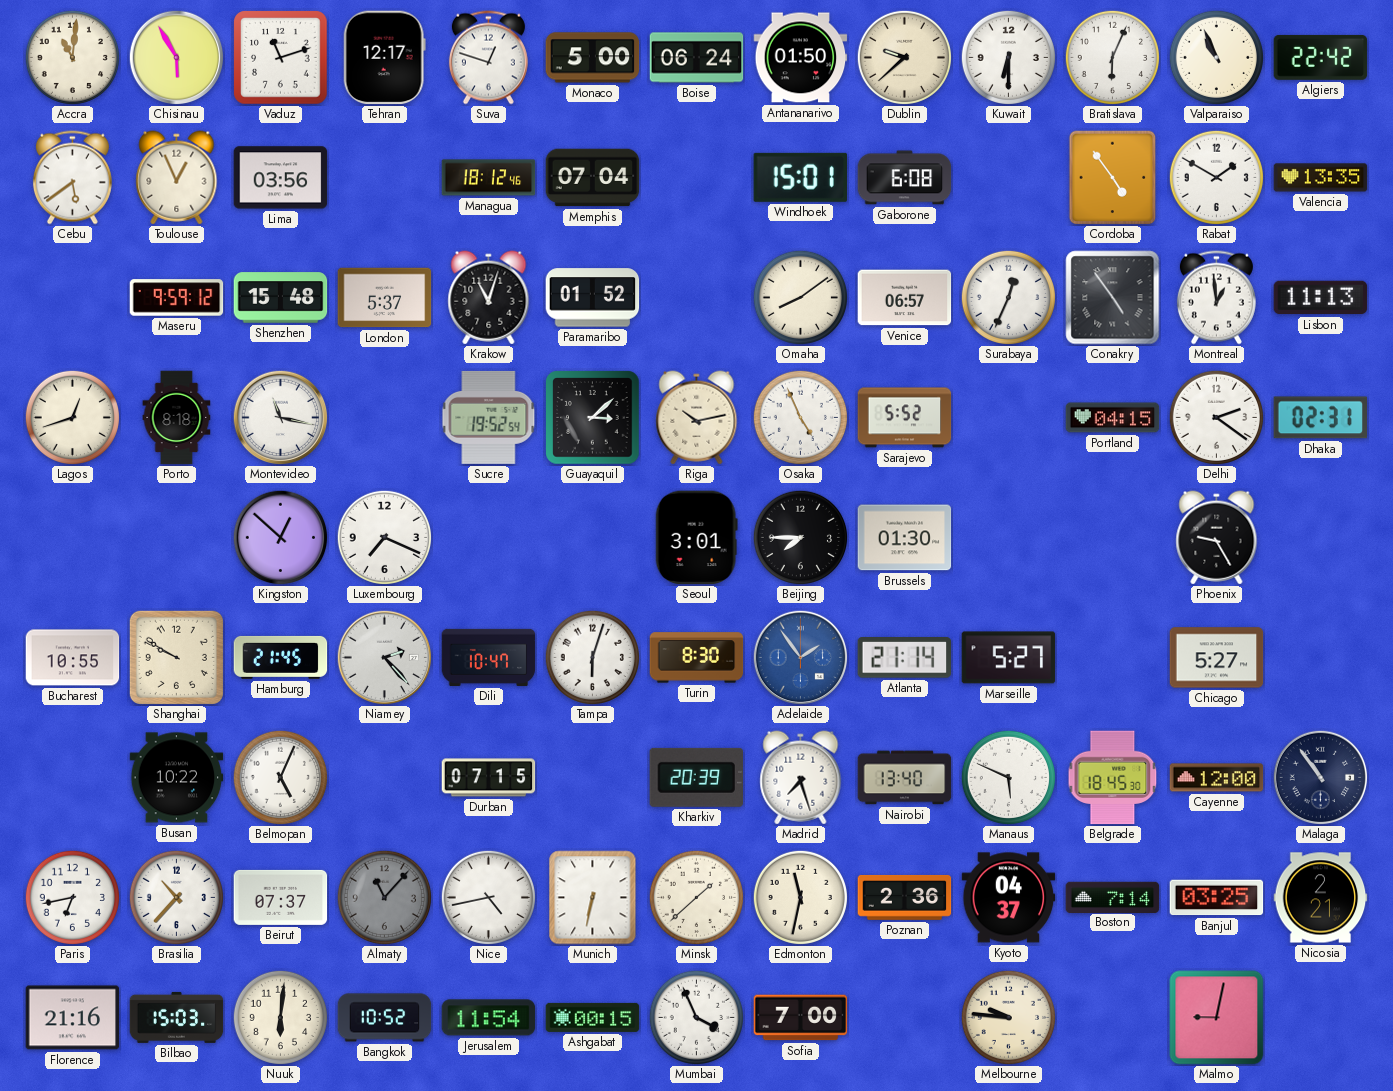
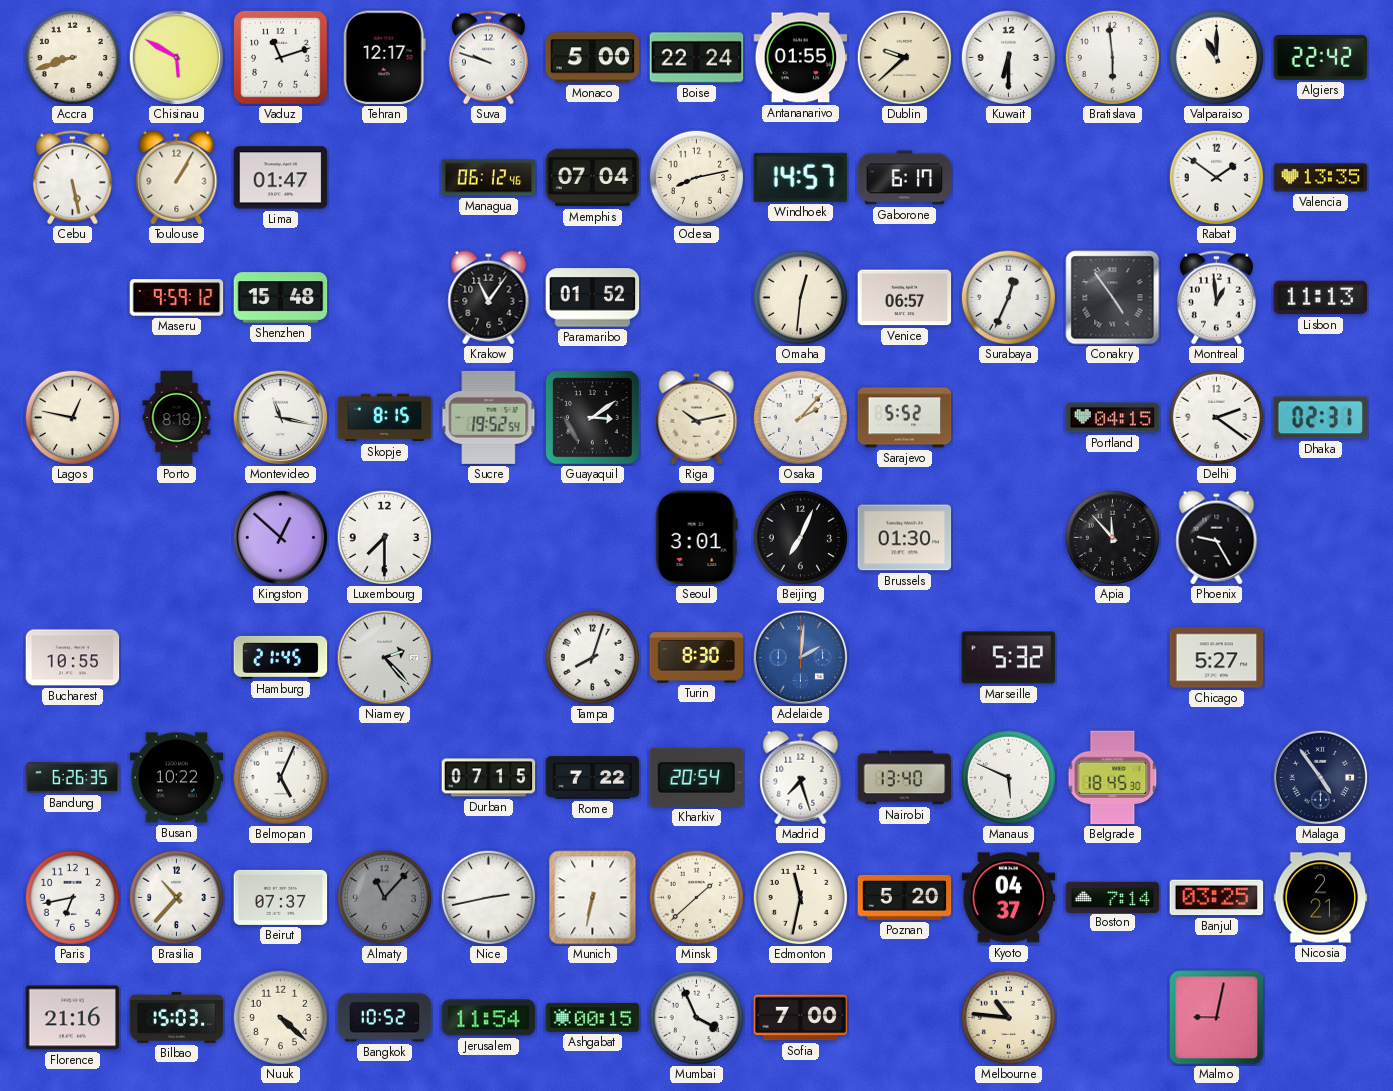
Accra: 11:01 -> 8:42
Chisinau: 5:55 -> 5:50
Suva: 12:48 -> 9:48
Boise: 06:24 -> 22:24
Antananarivo: 01:50 -> 01:55
Bratislava: 6:04 -> 5:59
Valparaiso: 10:56 -> 11:00
Cebu: 5:39 -> 5:28
Toulouse: 12:56 -> 1:05
Lima: 03:56 -> 01:47
Managua: 18:12 -> 06:12
Odesa: none -> 8:13
Windhoek: 15:01 -> 14:57
Gaborone: 6:08 -> 6:17
Cordoba: 4:54 -> none
Rabat: 1:50 -> 1:51
London: 5:37 -> none
Krakow: 11:03 -> 11:06
Omaha: 8:09 -> 12:31
Lagos: 12:42 -> 12:47
Skopje: none -> 8:15
Guayaquil: 3:08 -> 3:09
Osaka: 4:56 -> 2:07
Luxembourg: 7:19 -> 7:30
Beijing: 7:45 -> 7:04
Apia: none -> 11:53
Shanghai: 9:50 -> none
Dili: 10:47 -> none
Tampa: 6:03 -> 8:03
Adelaide: 1:54 -> 2:01
Atlanta: 21:14 -> none
Marseille: 5:27 -> 5:32
Bandung: none -> 6:26
Rome: none -> 7:22
Kharkiv: 20:39 -> 20:54
Cayenne: 12:00 -> none
Malaga: 10:54 -> 4:54
Nice: 4:43 -> 2:43
Poznan: 2:36 -> 5:20
Nuuk: 6:01 -> 4:22
Melbourne: 9:46 -> 10:46
